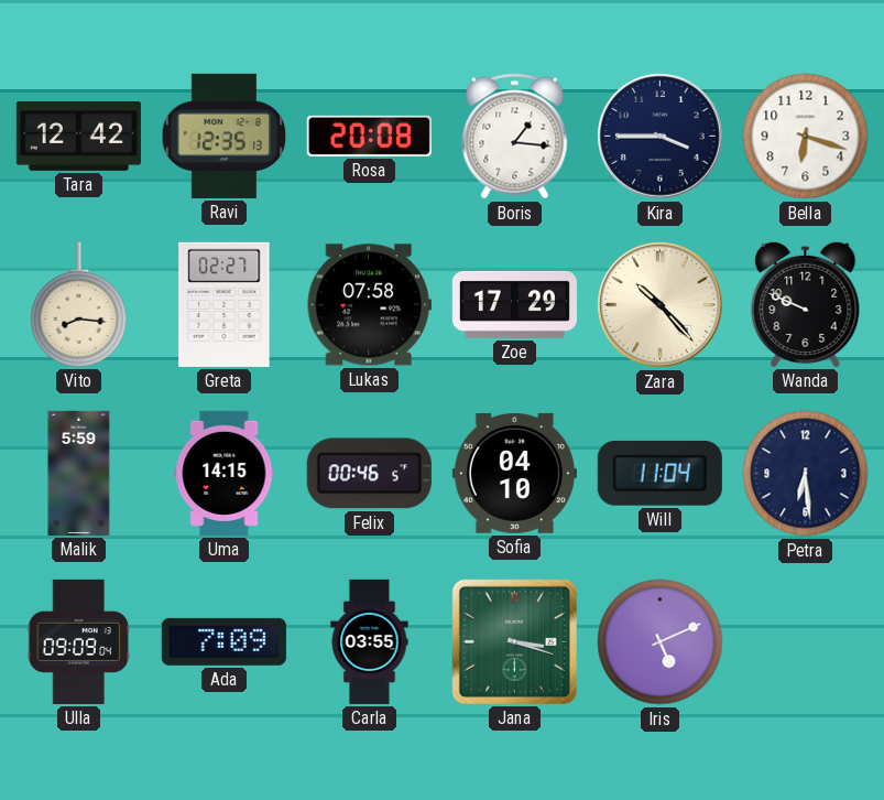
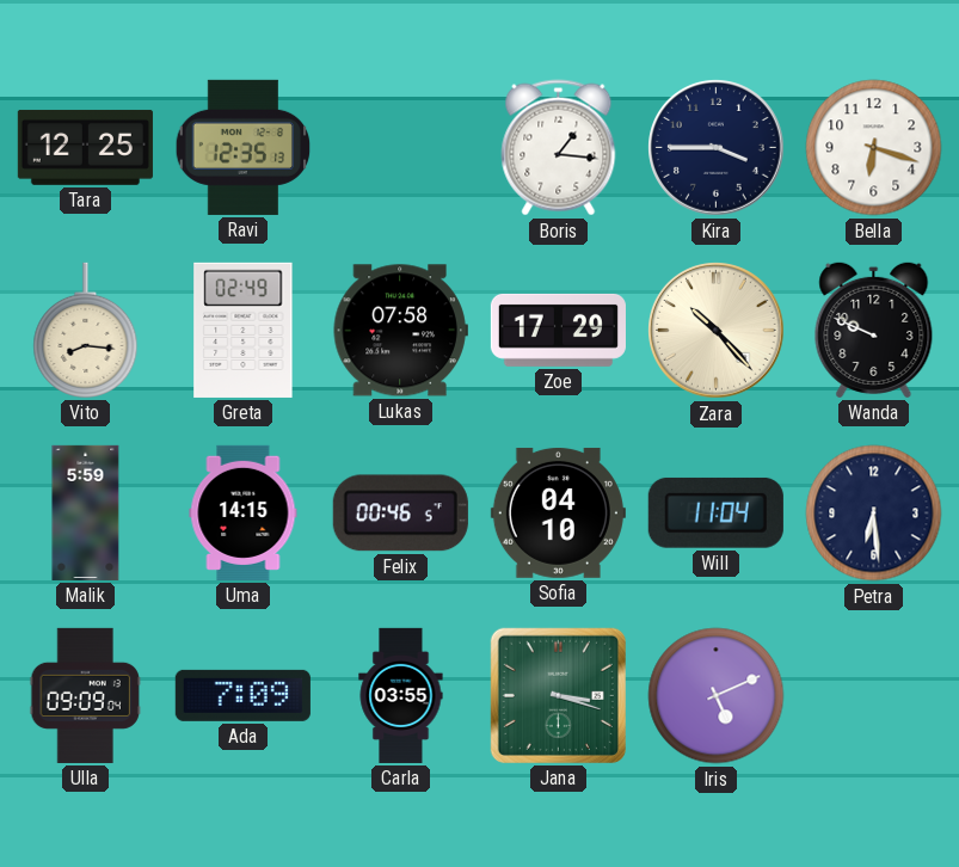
Tara: 12:42 -> 12:25
Rosa: 20:08 -> none
Greta: 02:27 -> 02:49
